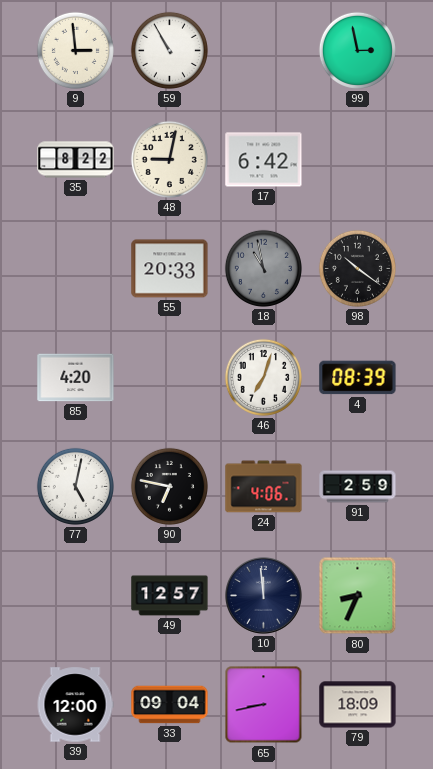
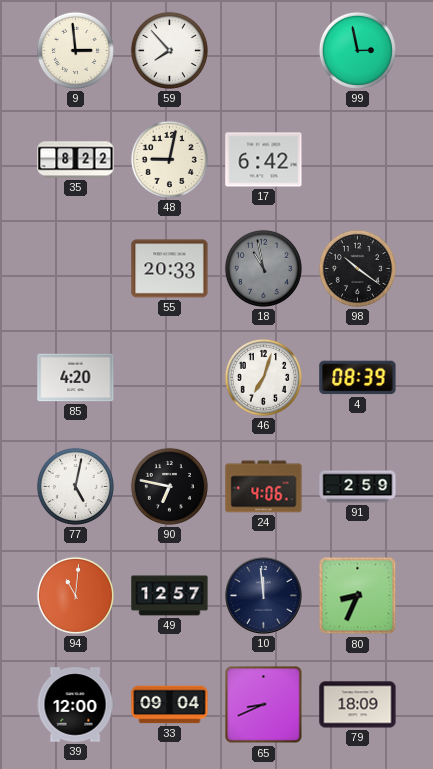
59: 10:55 -> 7:53
94: none -> 11:01
65: 8:43 -> 8:41
